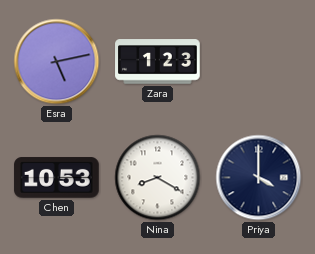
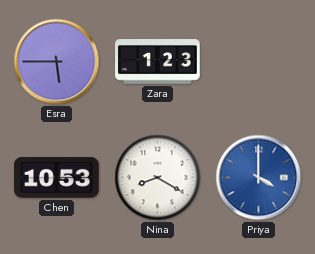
Esra: 5:13 -> 5:45
Priya dial: navy -> blue
